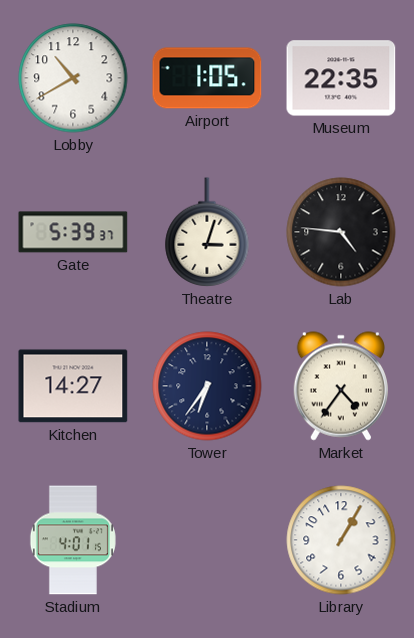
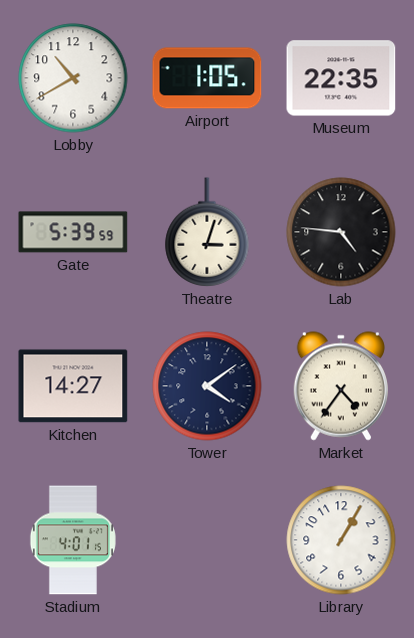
Gate: 5:39:37 -> 5:39:59
Tower: 6:36 -> 4:09
